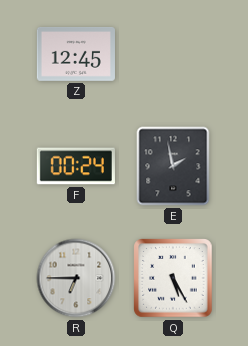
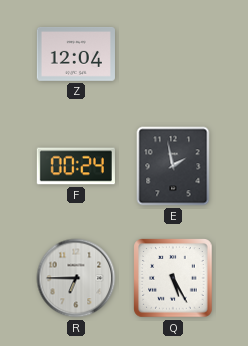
Z: 12:45 -> 12:04
